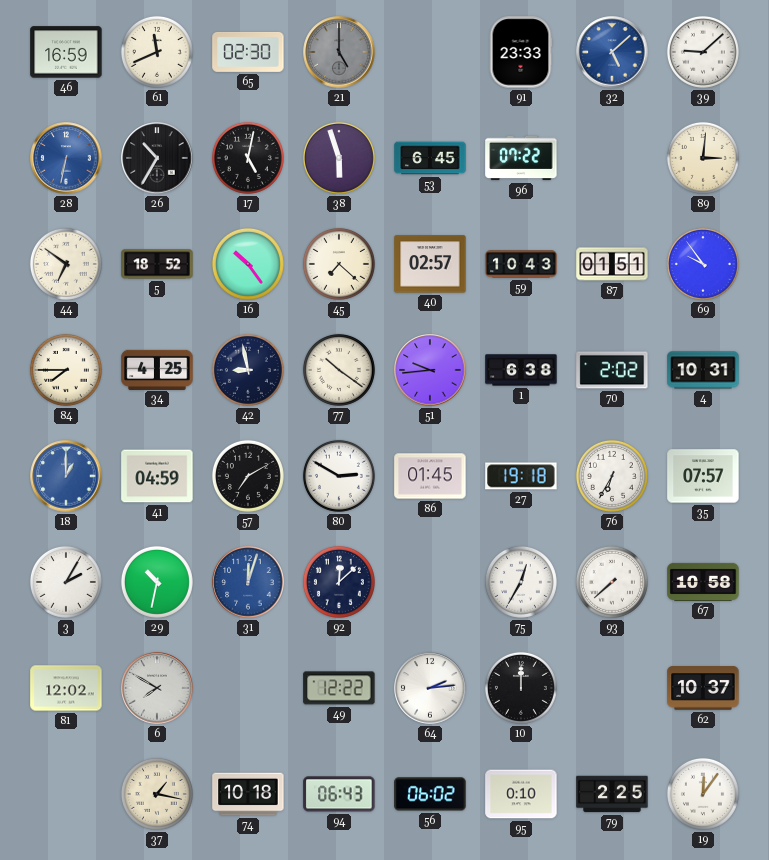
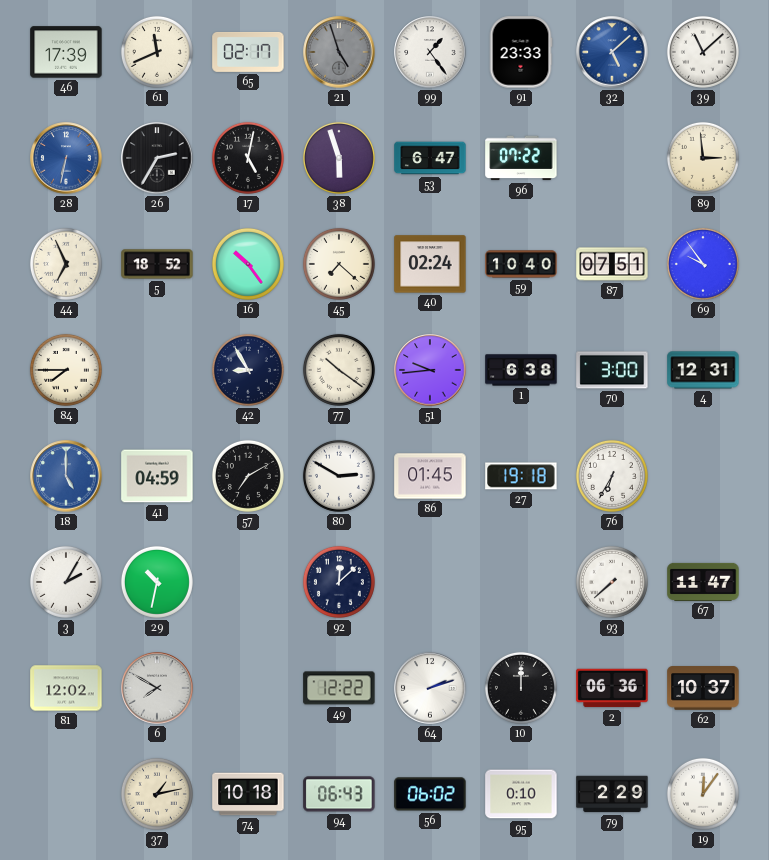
46: 16:59 -> 17:39
65: 02:30 -> 02:17
21: 5:00 -> 4:57
99: none -> 1:24
39: 9:08 -> 11:08
26: 10:35 -> 2:35
53: 6:45 -> 6:47
89: 3:01 -> 2:59
44: 6:51 -> 6:56
40: 02:57 -> 02:24
59: 10:43 -> 10:40
87: 01:51 -> 07:51
34: 4:25 -> none
42: 8:58 -> 8:55
70: 2:02 -> 3:00
4: 10:31 -> 12:31
18: 1:00 -> 5:00
35: 07:57 -> none
31: 12:03 -> none
75: 12:35 -> none
67: 10:58 -> 11:47
64: 2:14 -> 2:12
2: none -> 06:36
37: 1:17 -> 1:13
79: 2:25 -> 2:29
